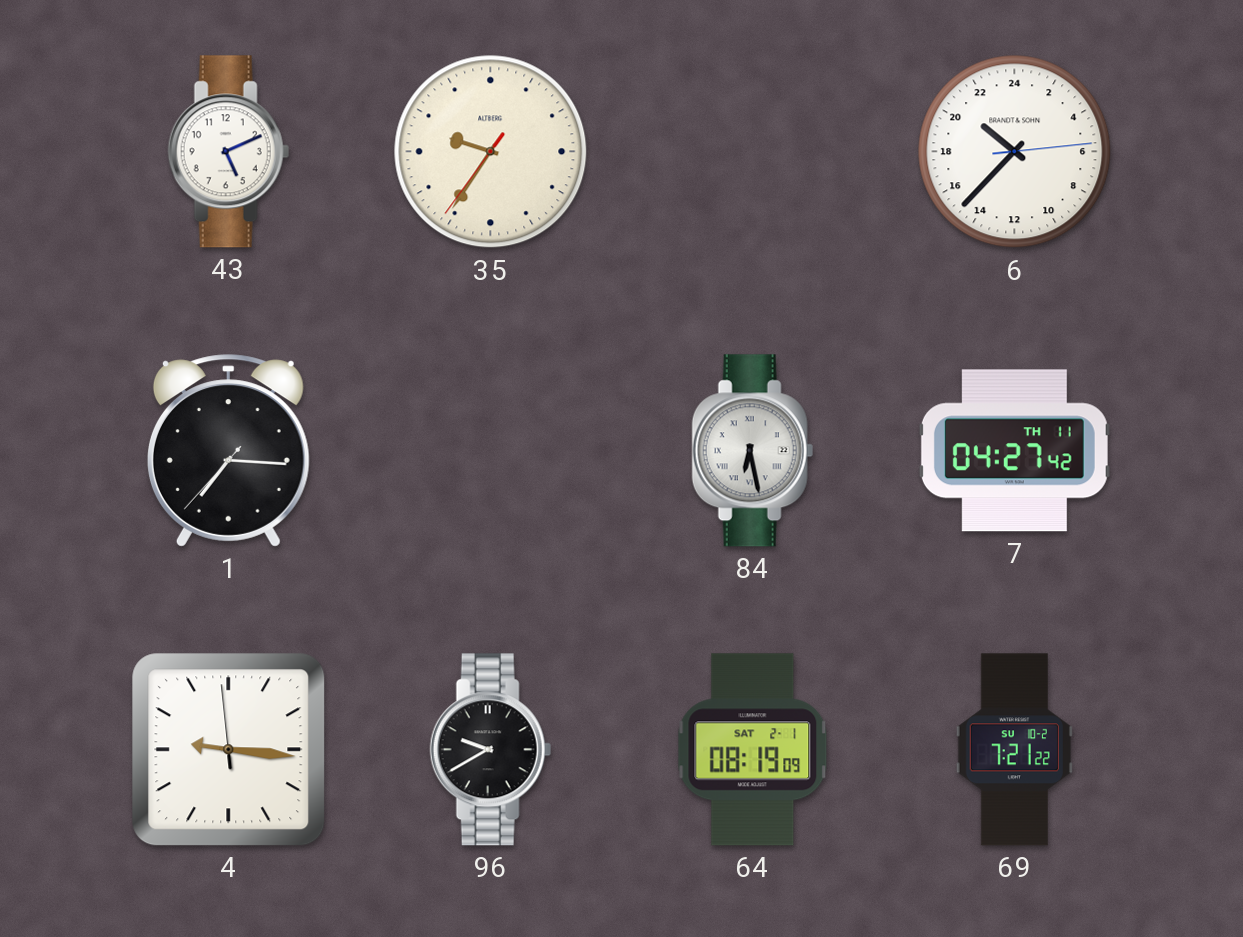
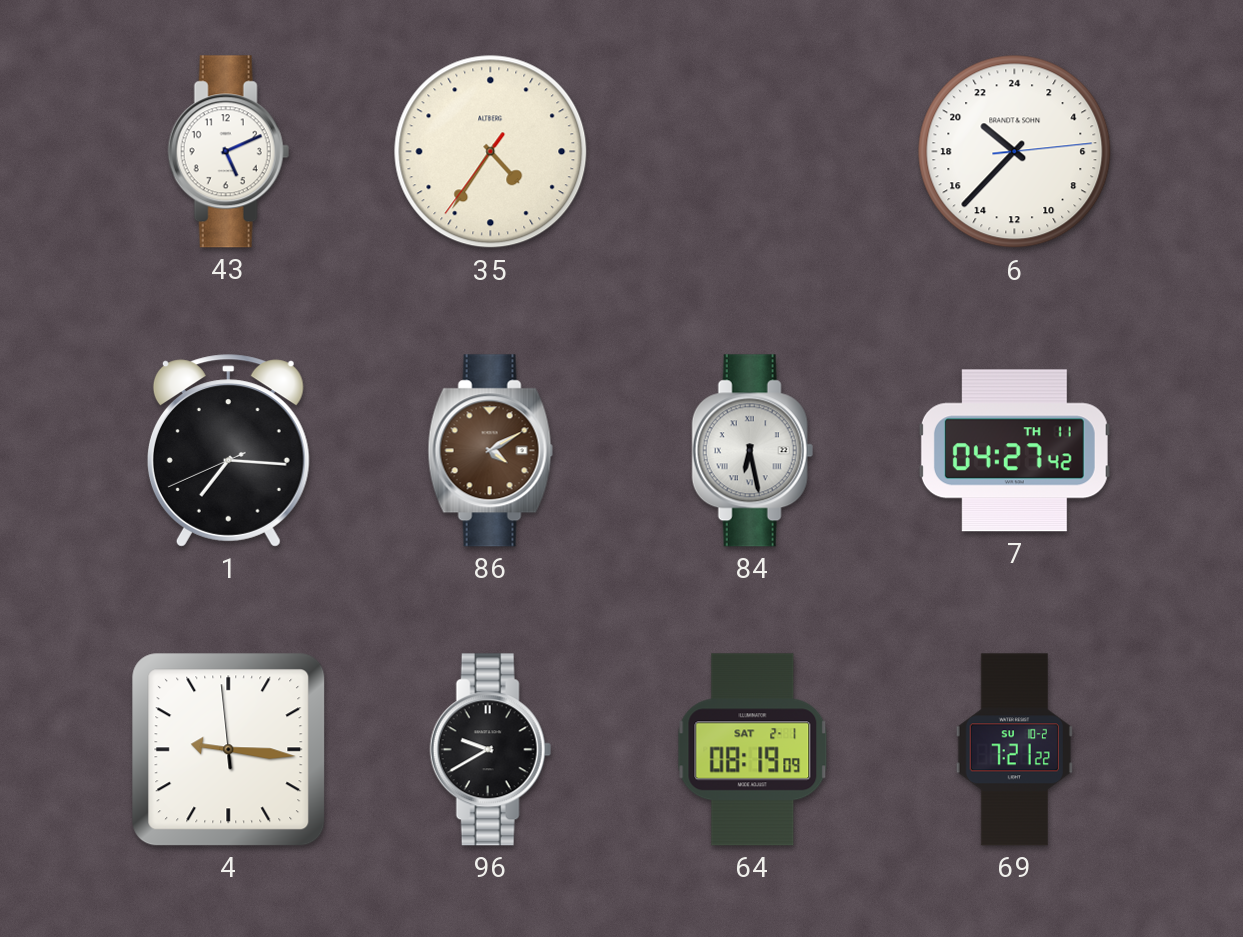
35: 9:35 -> 4:35
1: 7:15:37 -> 7:15:41
86: none -> 4:10
